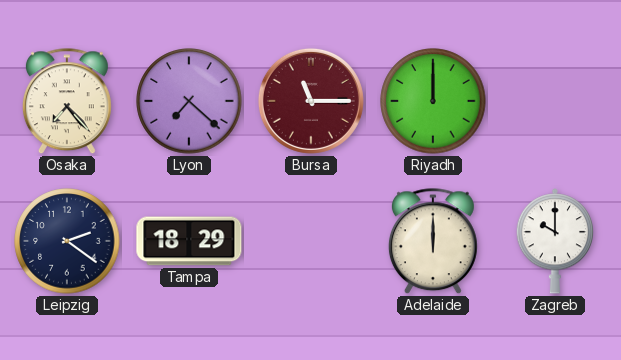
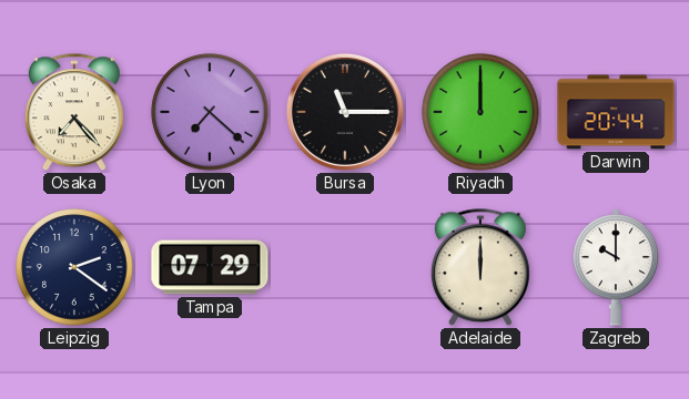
Bursa dial: burgundy -> black
Darwin: none -> 20:44
Tampa: 18:29 -> 07:29
